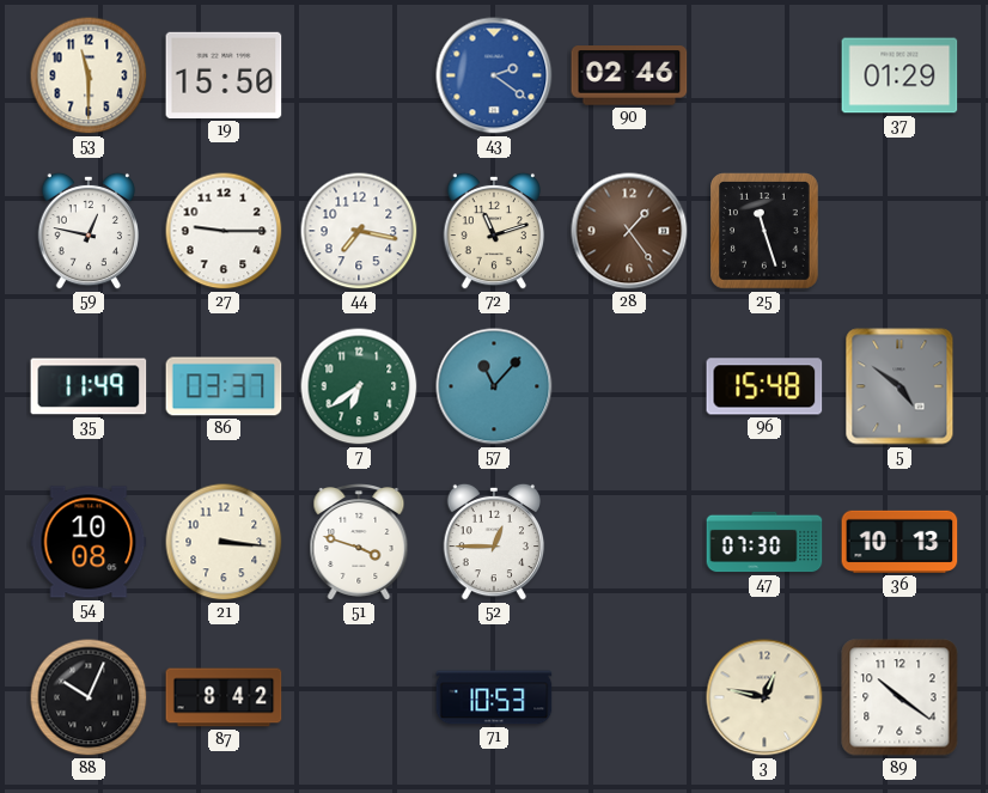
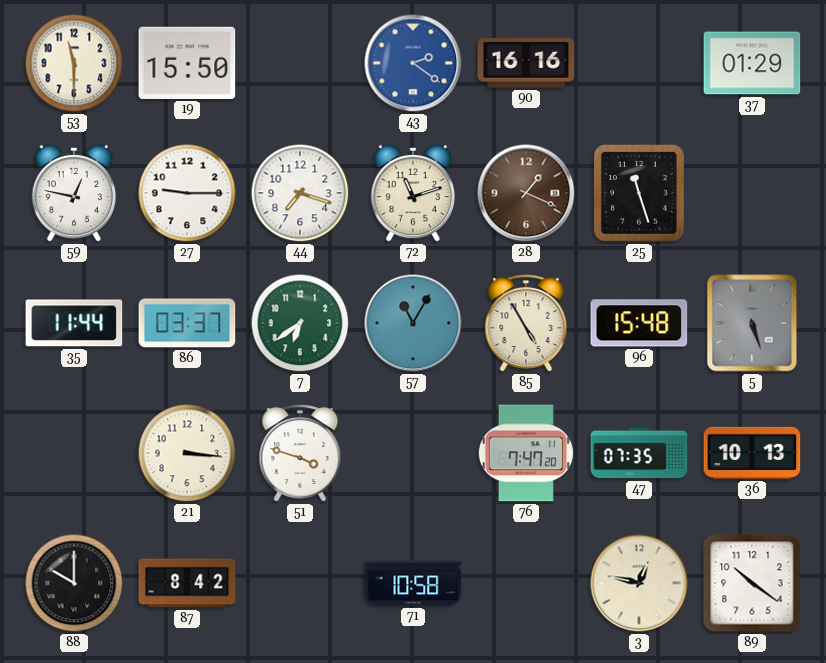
90: 02:46 -> 16:16
44: 7:17 -> 7:18
28: 1:24 -> 1:19
35: 11:49 -> 11:44
57: 11:07 -> 11:05
85: none -> 4:55
5: 4:51 -> 5:27
54: 10:08 -> none
52: 12:45 -> none
76: none -> 7:47
47: 07:30 -> 07:35
88: 10:04 -> 10:00
71: 10:53 -> 10:58
